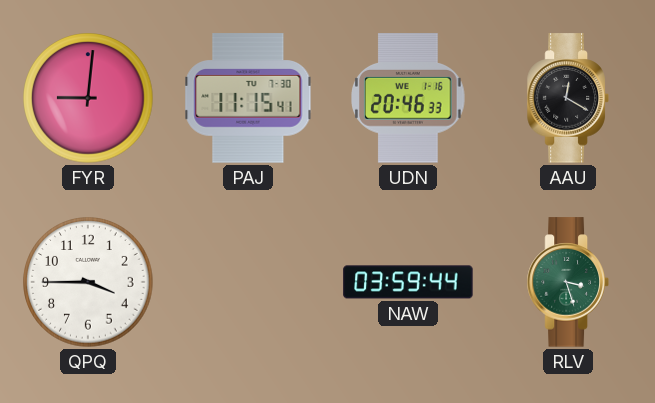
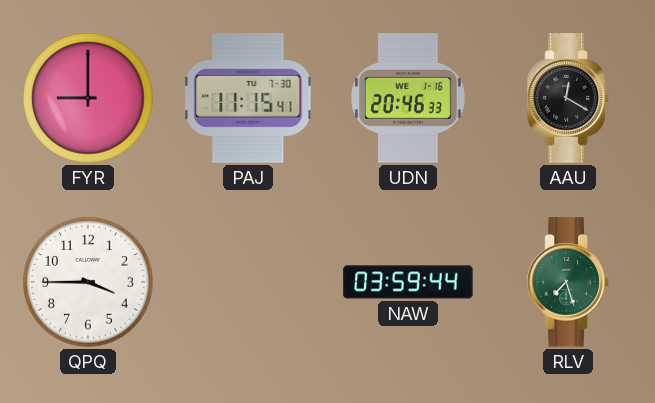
FYR: 9:01 -> 9:00
RLV: 3:27 -> 7:27
